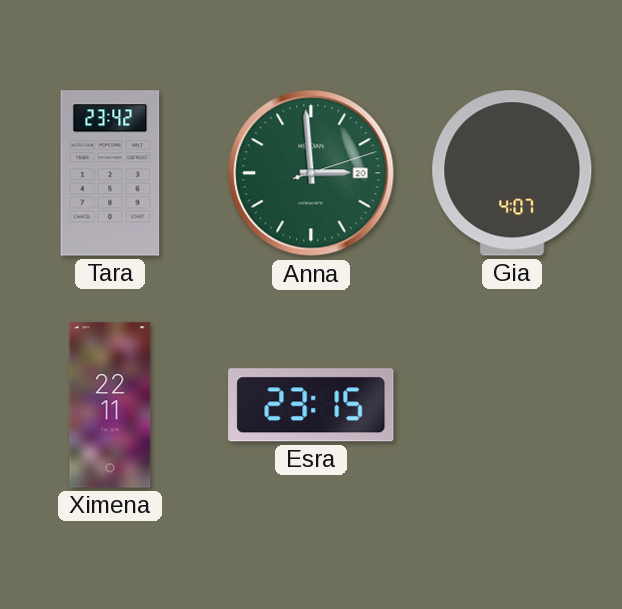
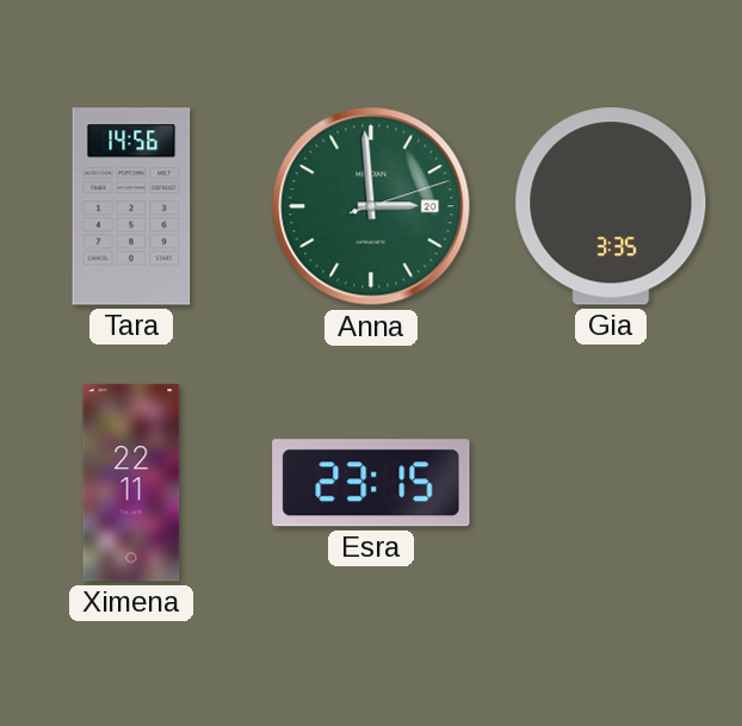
Tara: 23:42 -> 14:56
Gia: 4:07 -> 3:35
